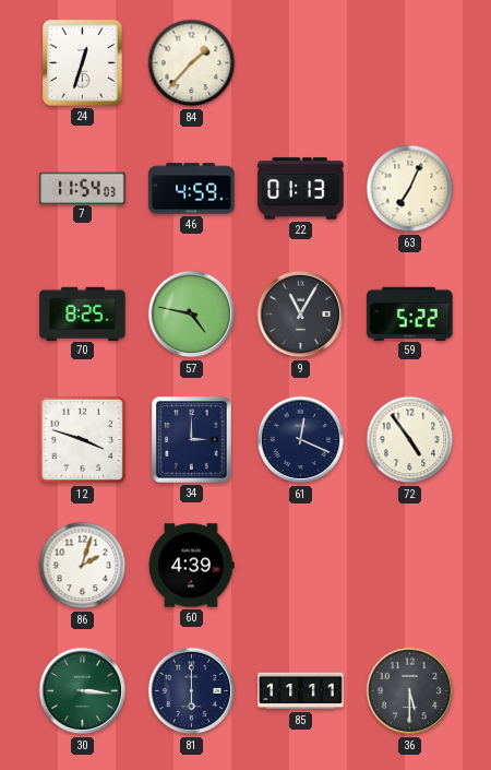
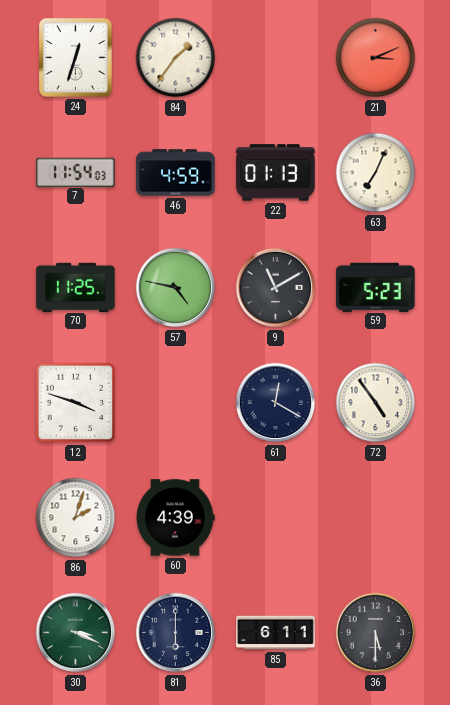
84: 1:37 -> 1:36
21: none -> 3:11
70: 8:25 -> 11:25
9: 11:05 -> 11:10
59: 5:22 -> 5:23
34: 3:00 -> none
61: 12:19 -> 12:20
30: 3:16 -> 3:19
85: 11:11 -> 6:11
